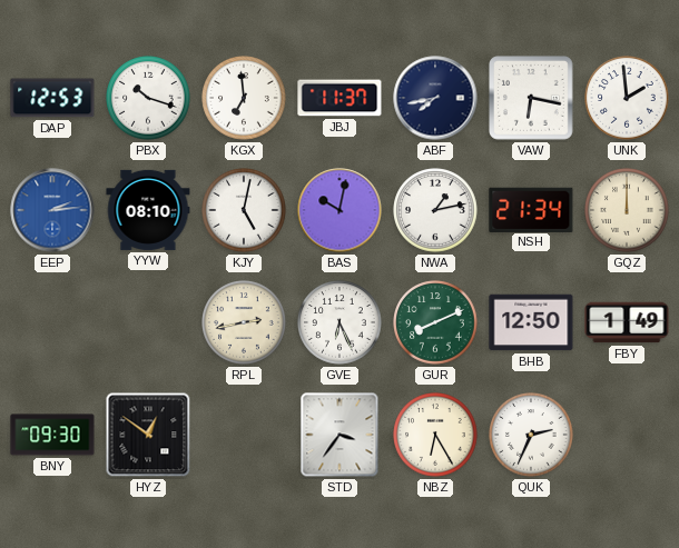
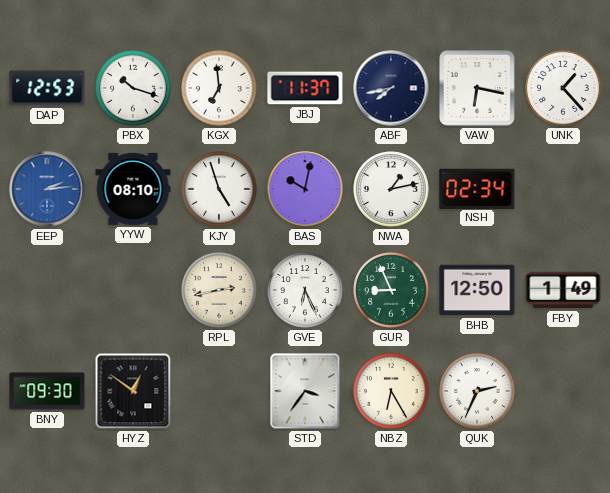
UNK: 1:59 -> 1:23
KJY: 5:02 -> 4:57
NSH: 21:34 -> 02:34
GQZ: 12:00 -> none
GUR: 8:11 -> 8:56
